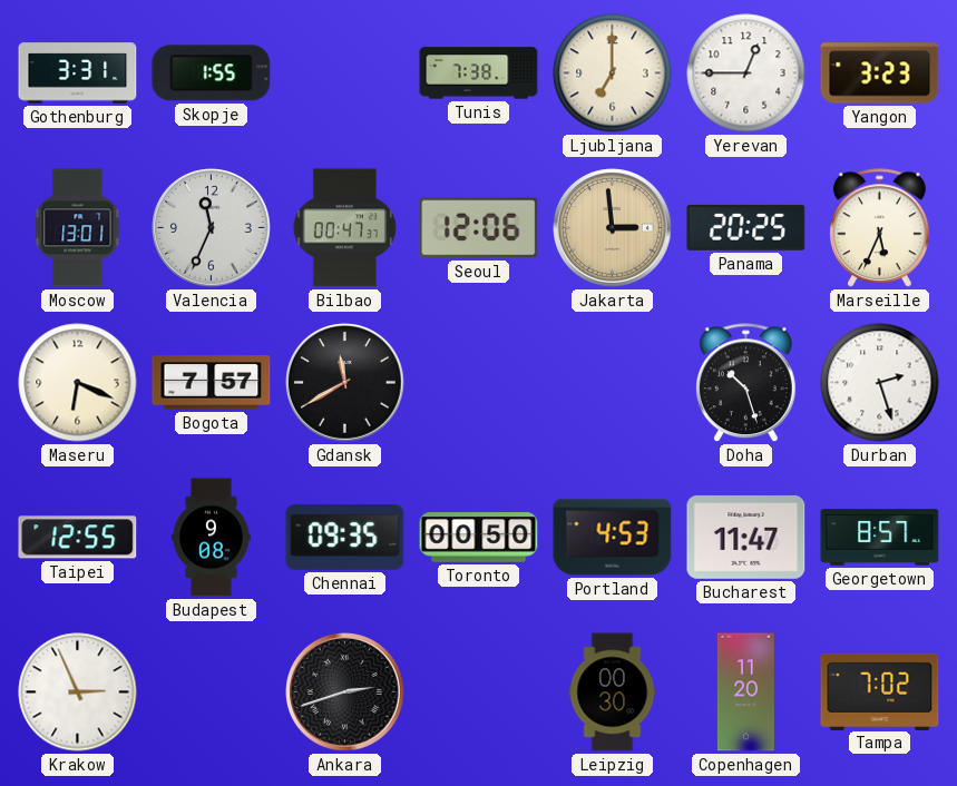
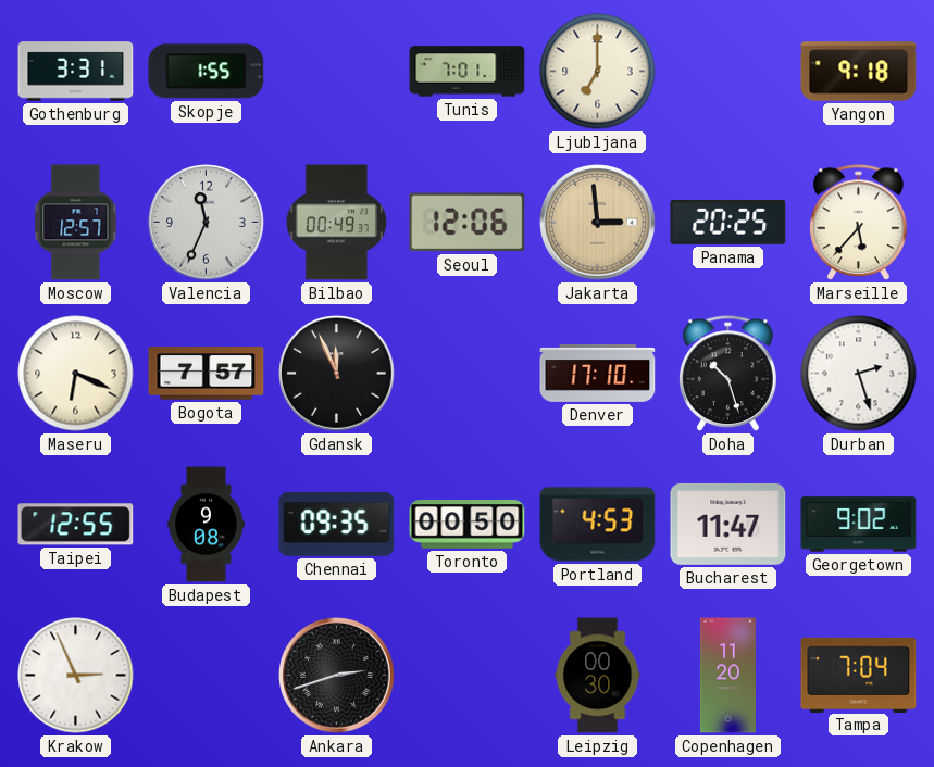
Tunis: 7:38 -> 7:01
Yerevan: 12:45 -> none
Yangon: 3:23 -> 9:18
Moscow: 13:01 -> 12:57
Bilbao: 00:47 -> 00:49
Marseille: 5:34 -> 5:37
Gdansk: 11:40 -> 11:56
Denver: none -> 17:10
Georgetown: 8:57 -> 9:02
Tampa: 7:02 -> 7:04
